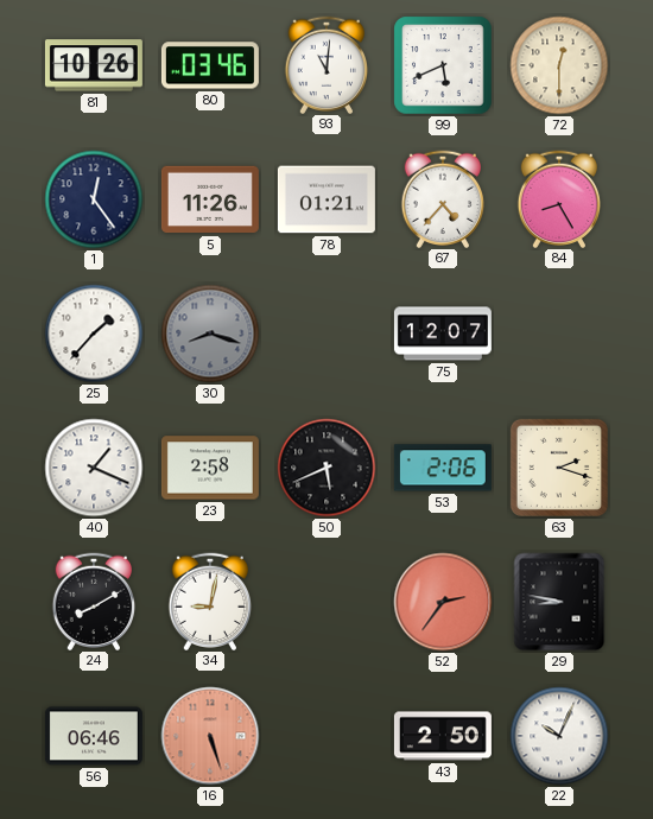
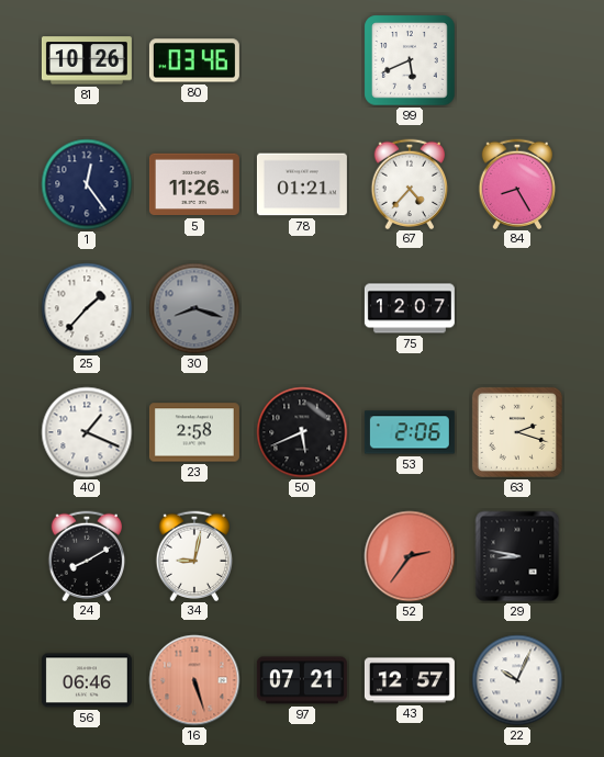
93: 11:01 -> none
72: 12:30 -> none
97: none -> 07:21
43: 2:50 -> 12:57
